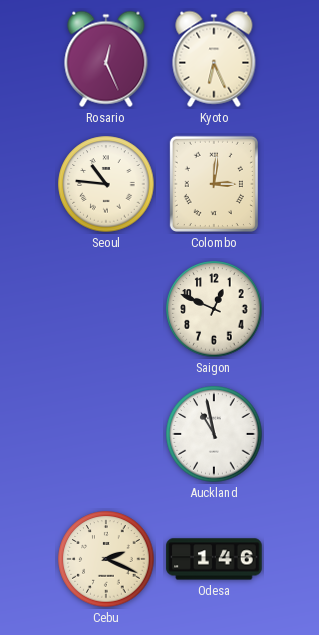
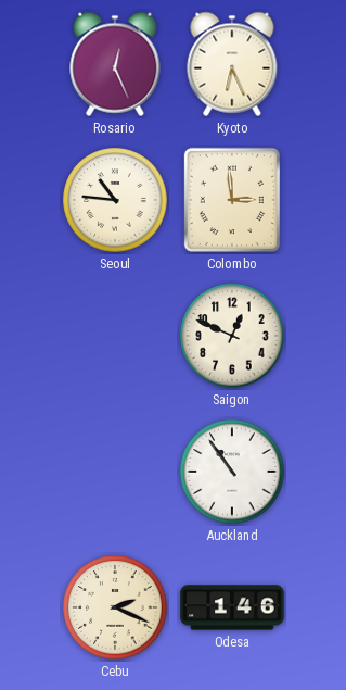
Colombo: 3:01 -> 2:59
Auckland: 10:58 -> 10:54
